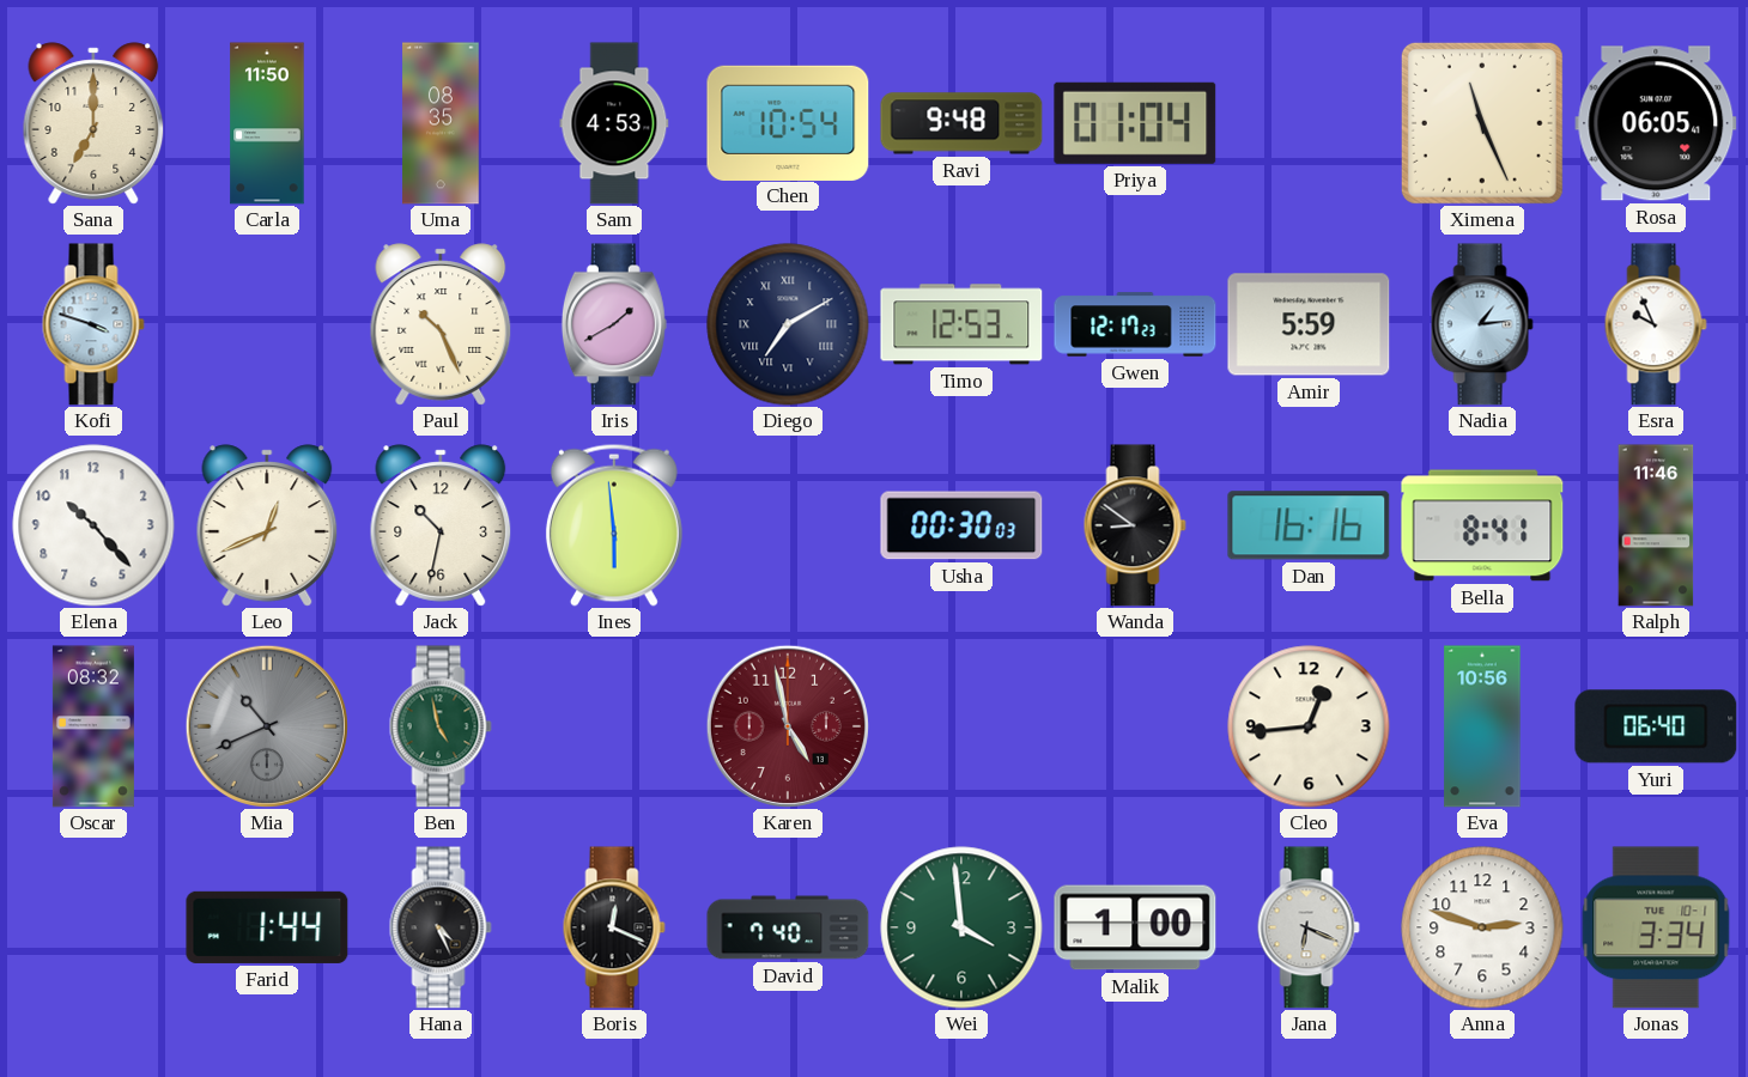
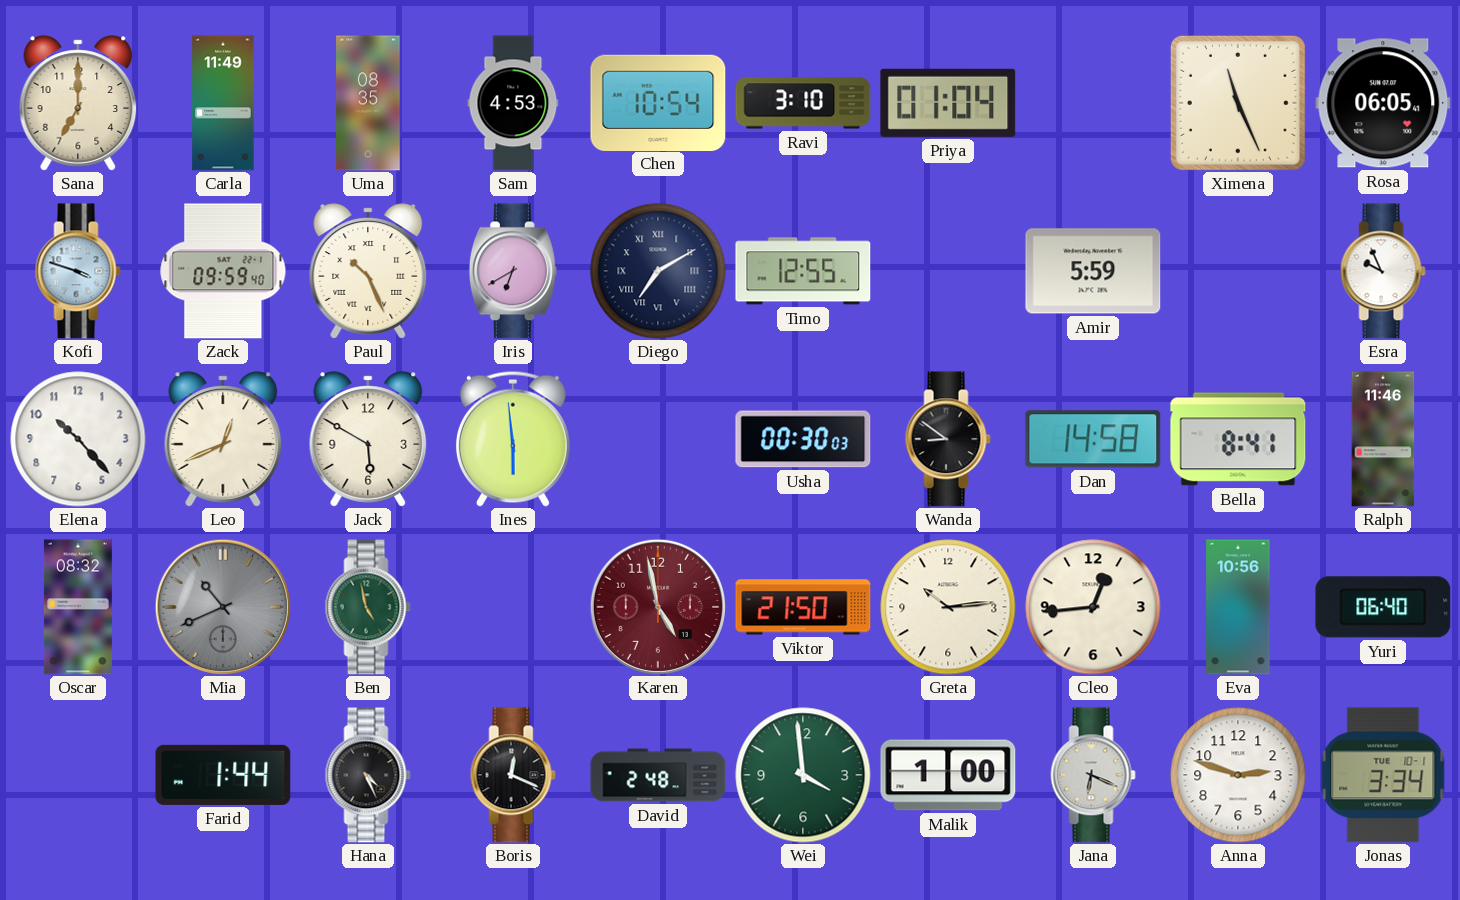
Carla: 11:50 -> 11:49
Ravi: 9:48 -> 3:10
Zack: none -> 09:59
Iris: 1:40 -> 6:40
Timo: 12:53 -> 12:55
Gwen: 12:17 -> none
Nadia: 1:14 -> none
Jack: 10:32 -> 5:50
Dan: 16:16 -> 14:58
Viktor: none -> 21:50
Greta: none -> 10:14
David: 7:40 -> 2:48
